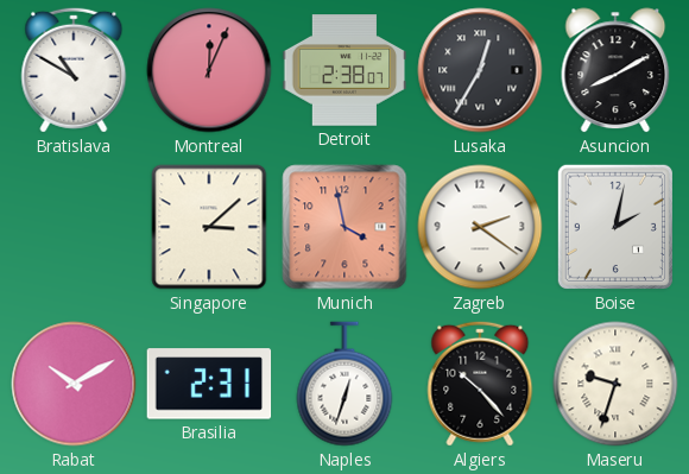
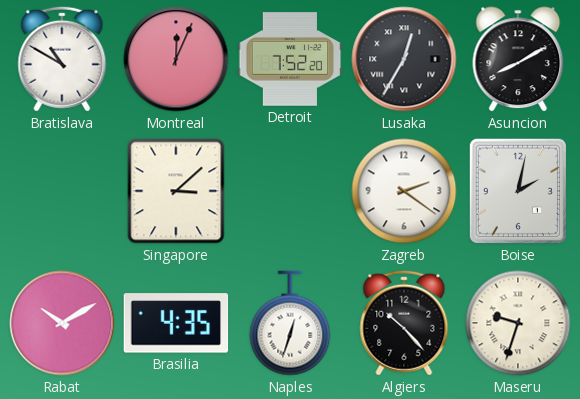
Detroit: 2:38 -> 7:52
Munich: 3:58 -> none
Brasilia: 2:31 -> 4:35
